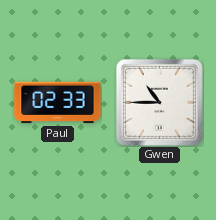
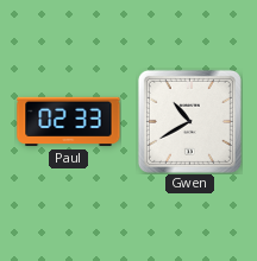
Gwen: 10:45 -> 10:40
